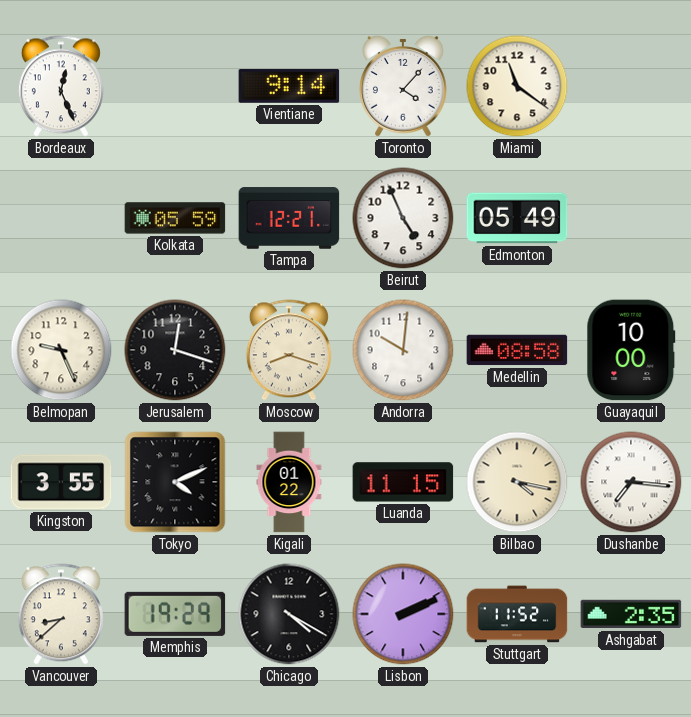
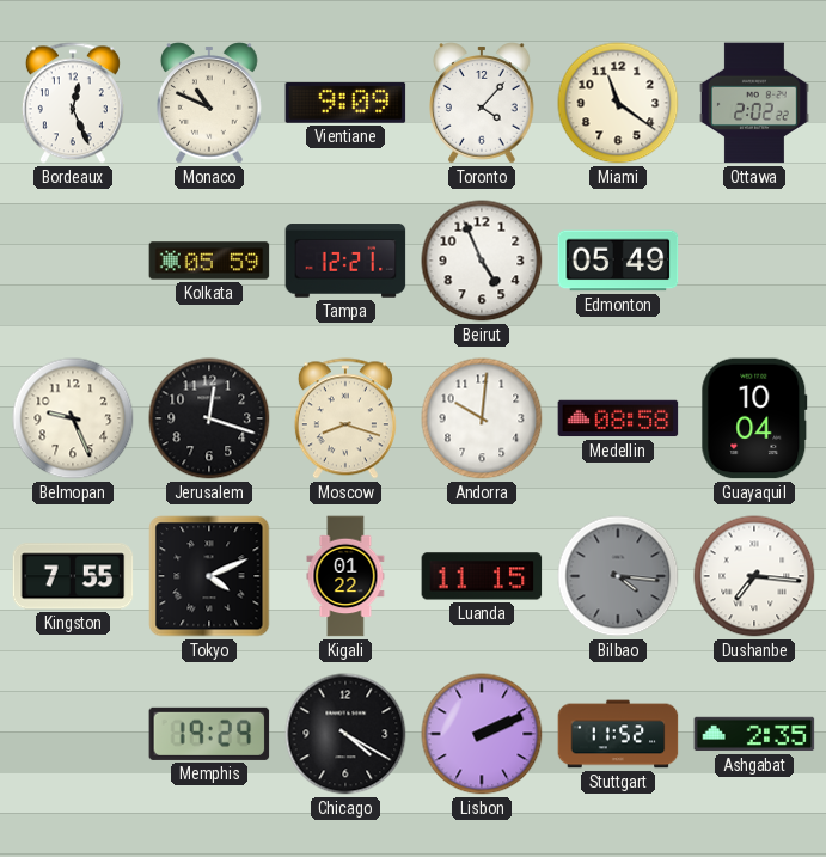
Monaco: none -> 10:49
Vientiane: 9:14 -> 9:09
Ottawa: none -> 2:02
Guayaquil: 10:00 -> 10:04
Kingston: 3:55 -> 7:55
Bilbao: 4:17 -> 4:16
Bilbao dial: cream -> grey
Vancouver: 8:38 -> none
